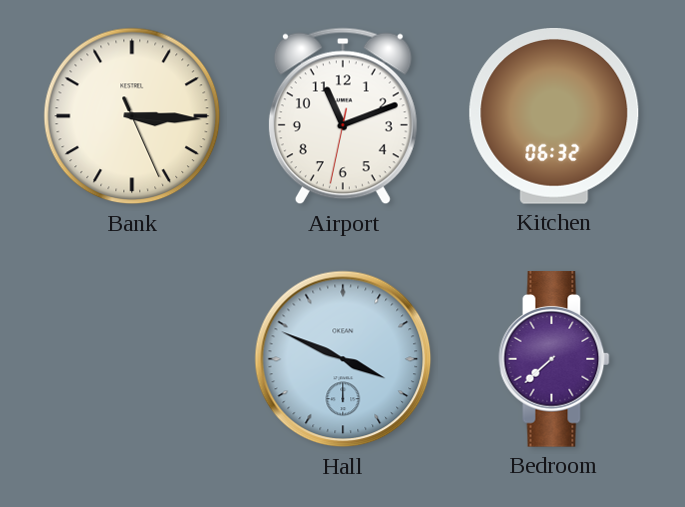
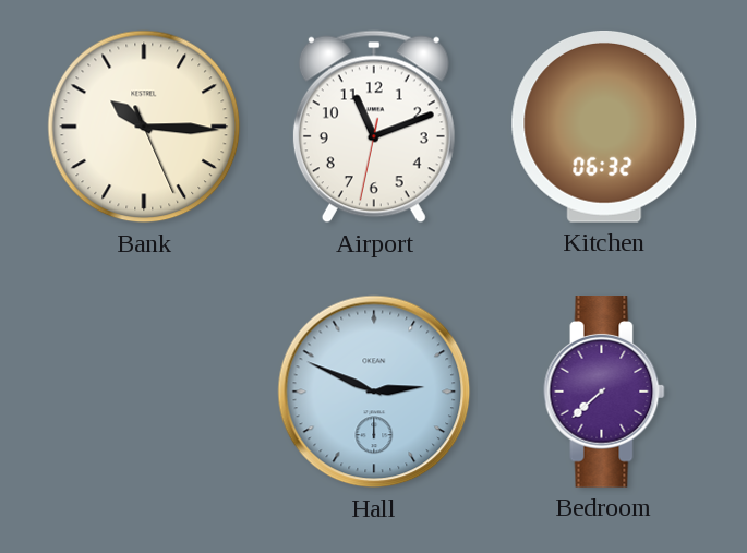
Bank: 3:15 -> 10:15
Hall: 3:49 -> 2:49
